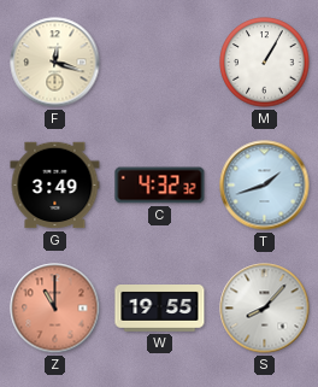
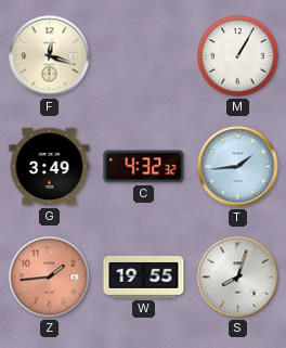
T: 1:42 -> 1:44
Z: 11:00 -> 1:44
S: 8:07 -> 8:03
